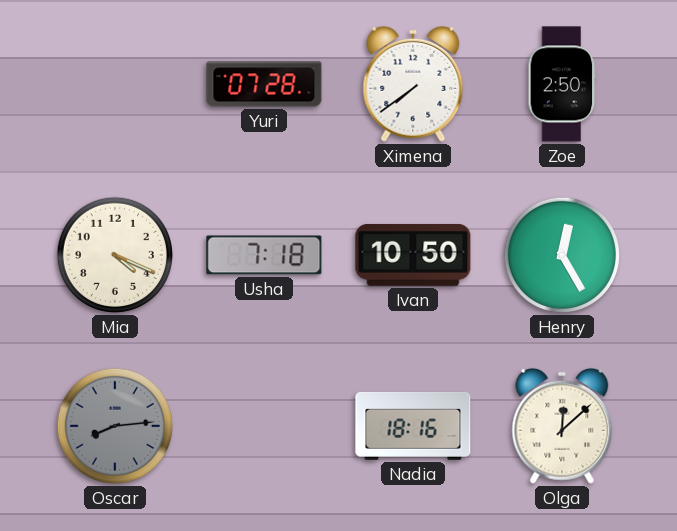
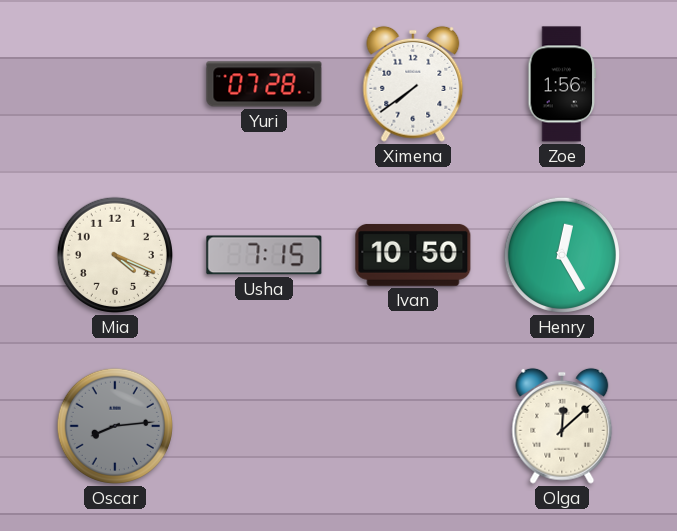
Zoe: 2:50 -> 1:56
Usha: 7:18 -> 7:15
Nadia: 18:16 -> none
